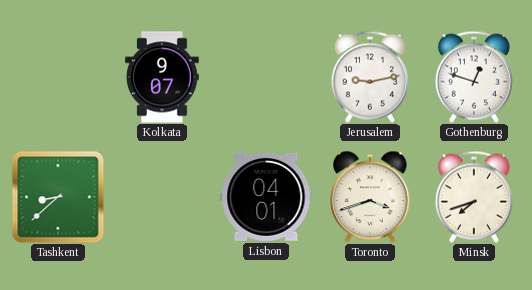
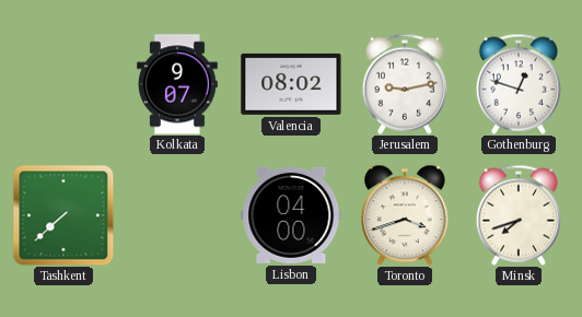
Valencia: none -> 08:02
Tashkent: 8:38 -> 7:38
Lisbon: 04:01 -> 04:00
